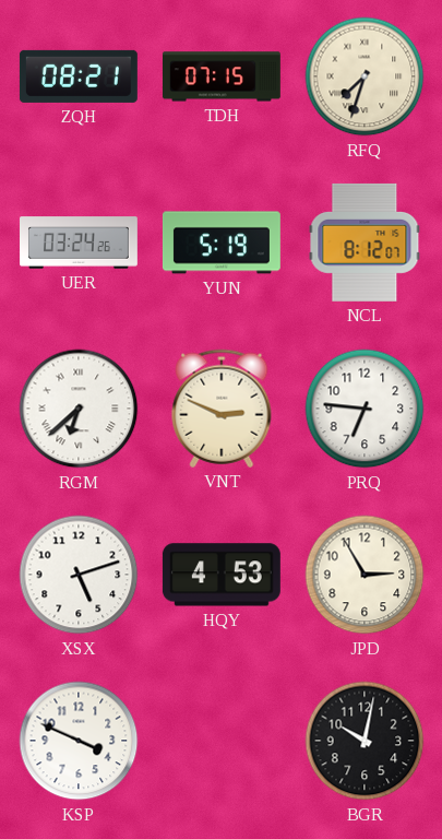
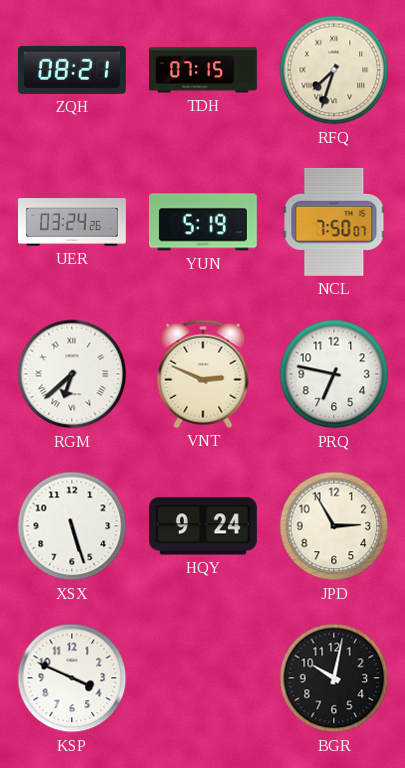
NCL: 8:12 -> 7:50
PRQ: 6:46 -> 6:47
XSX: 5:12 -> 5:27
HQY: 4:53 -> 9:24
